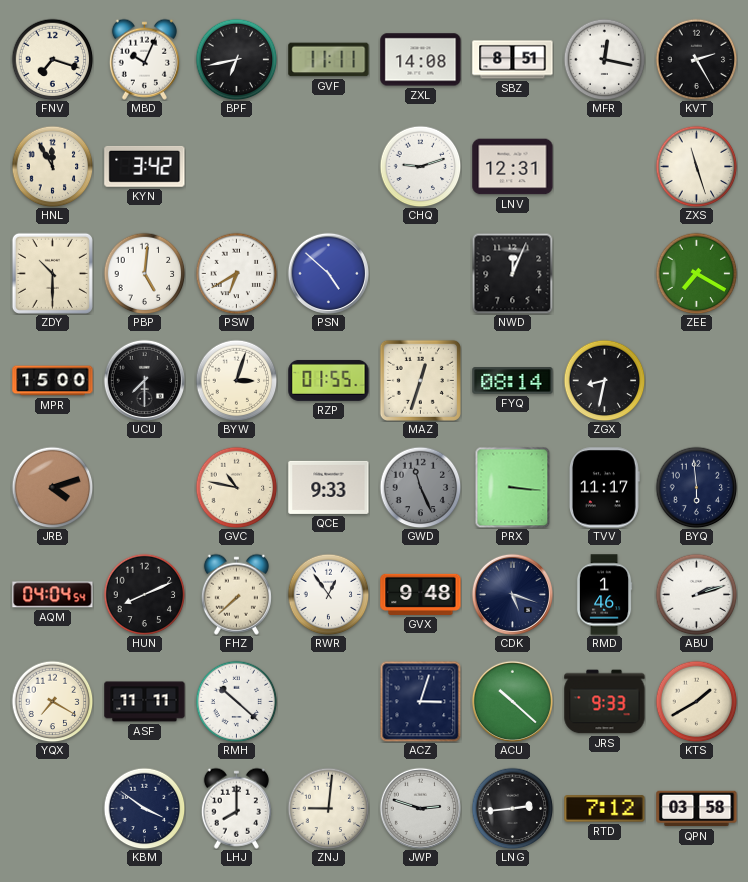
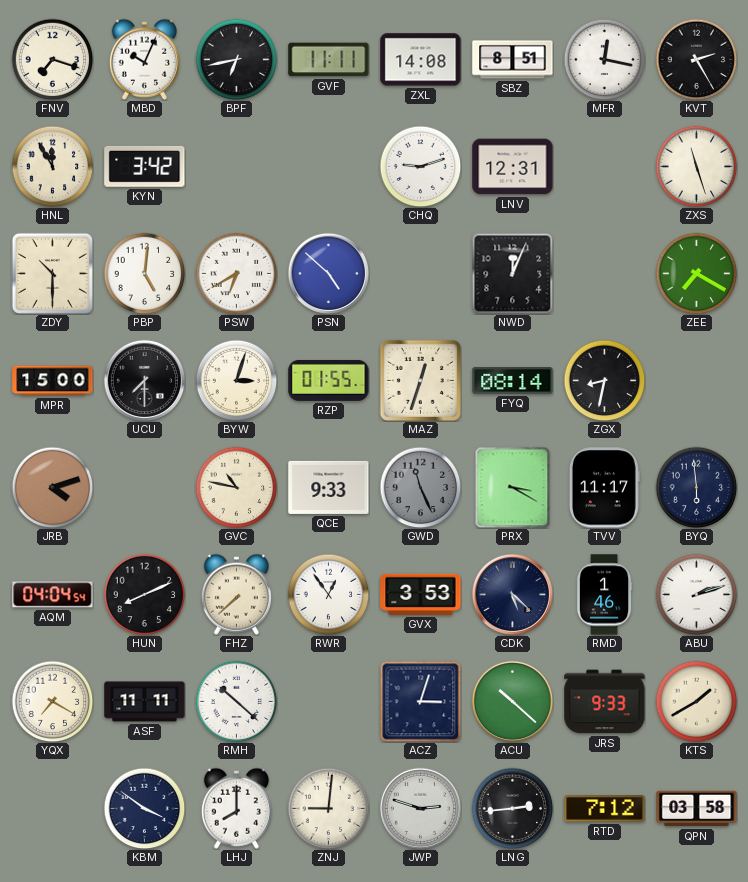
PRX: 3:16 -> 3:20
GVX: 9:48 -> 3:53
CDK: 5:18 -> 5:22
